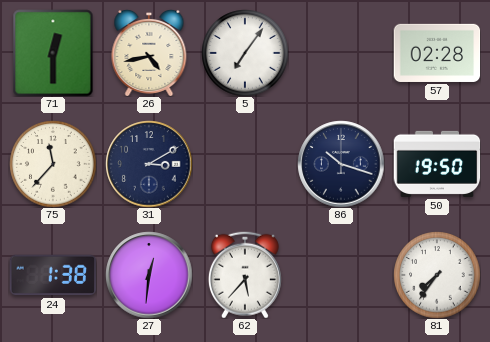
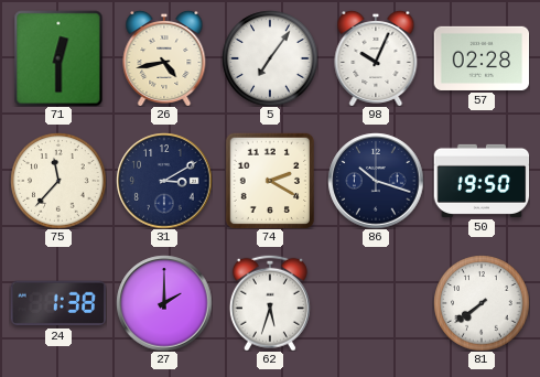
98: none -> 10:04
74: none -> 2:20
27: 12:31 -> 2:00
62: 5:37 -> 5:33
81: 7:36 -> 7:39
